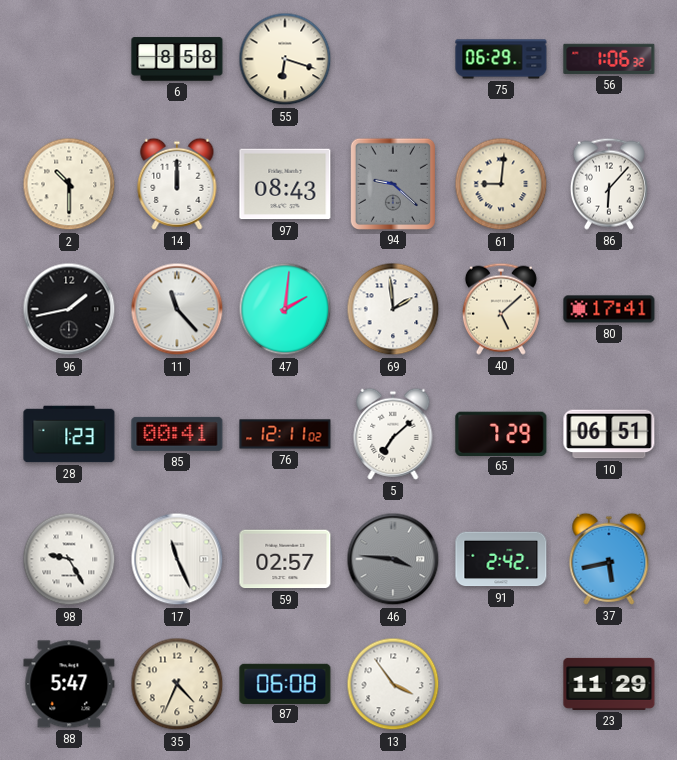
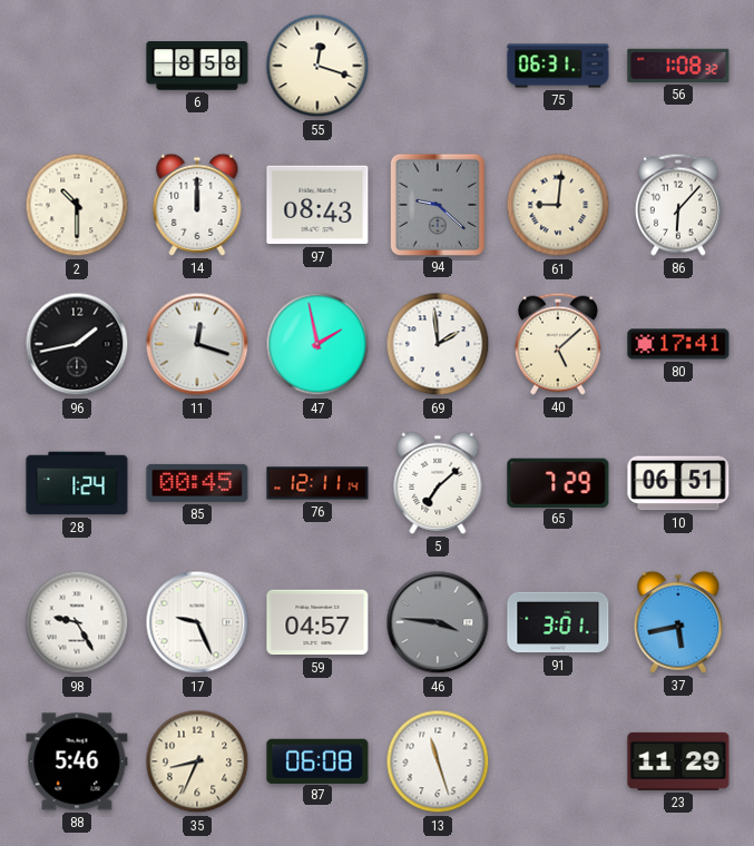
55: 6:18 -> 12:18
75: 06:29 -> 06:31
56: 1:06 -> 1:08
11: 11:23 -> 12:18
47: 2:01 -> 1:58
28: 1:23 -> 1:24
85: 00:41 -> 00:45
76: 12:11:02 -> 12:11:14
17: 11:26 -> 9:26
59: 02:57 -> 04:57
91: 2:42 -> 3:01
88: 5:47 -> 5:46
35: 4:34 -> 8:34
13: 3:54 -> 11:27
